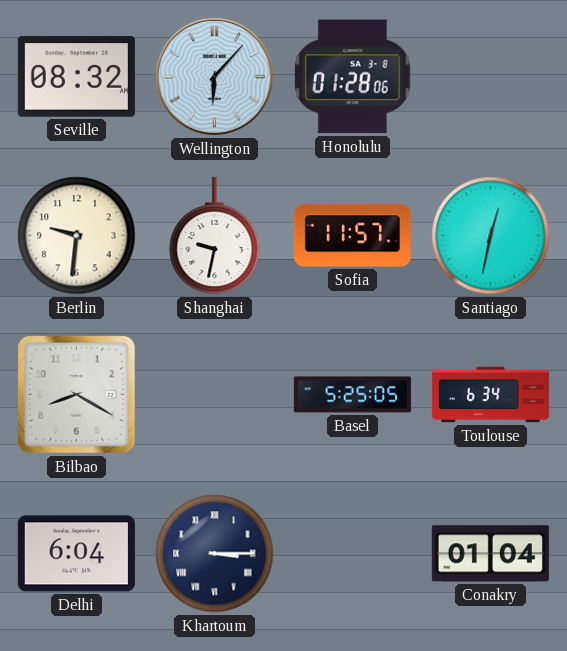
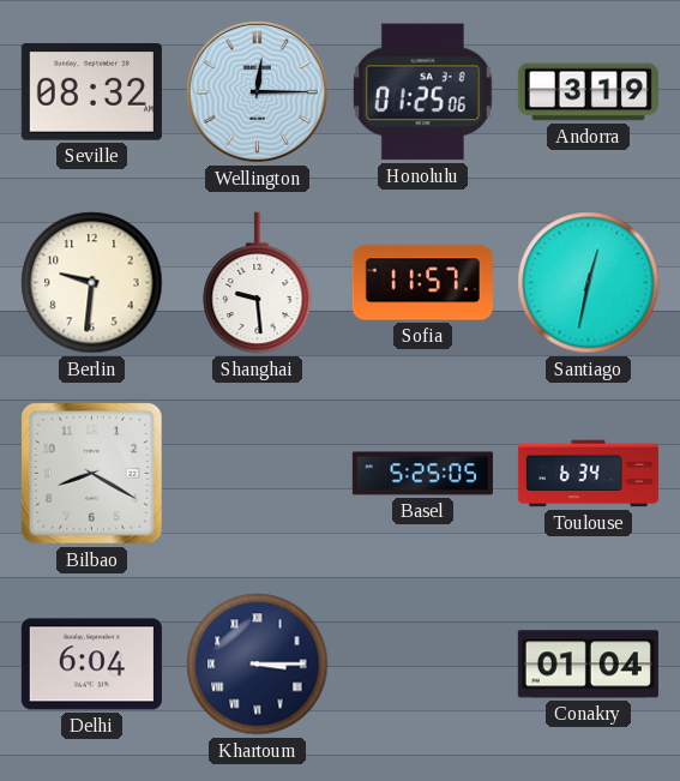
Wellington: 6:07 -> 12:15
Honolulu: 01:28 -> 01:25
Andorra: none -> 3:19
Shanghai: 9:32 -> 9:29
